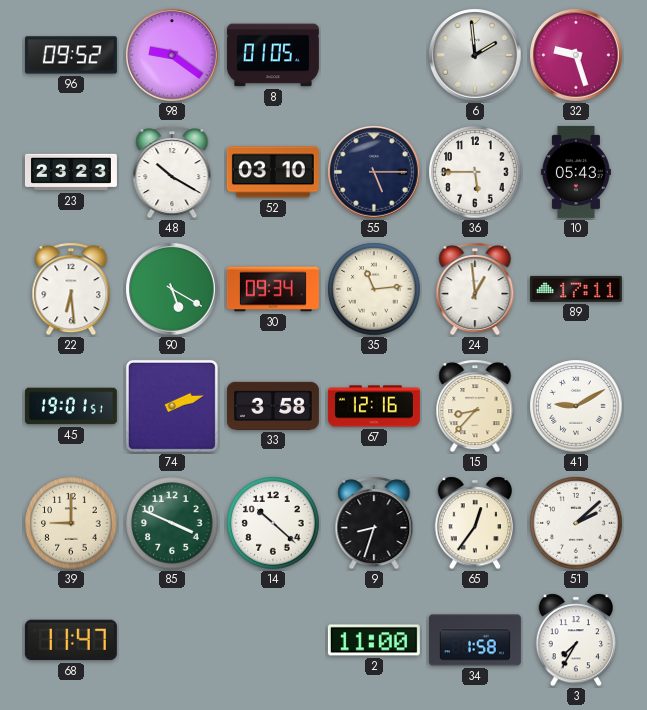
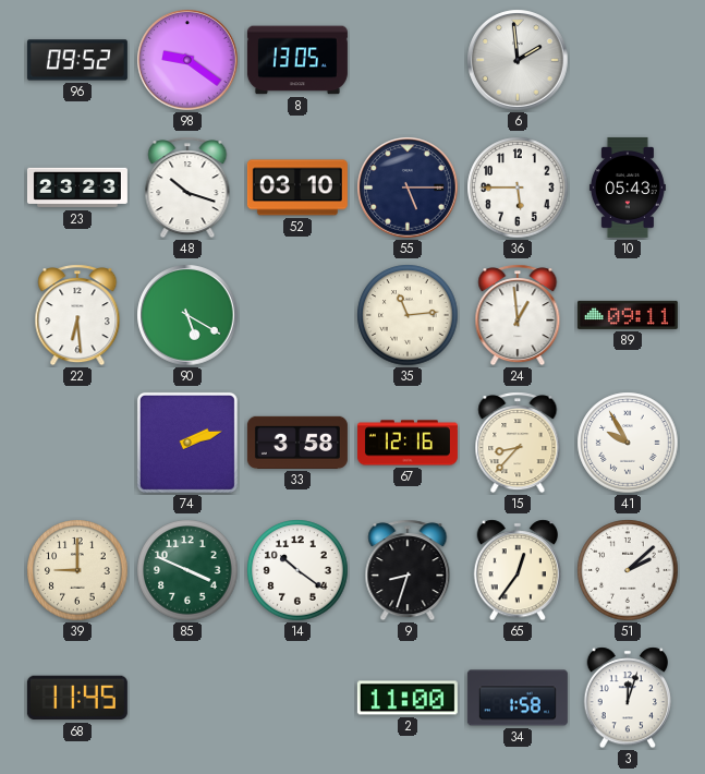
8: 01:05 -> 13:05
32: 9:27 -> none
48: 10:20 -> 10:18
30: 09:34 -> none
89: 17:11 -> 09:11
45: 19:01 -> none
41: 9:10 -> 9:55
14: 10:22 -> 10:21
68: 11:47 -> 11:45
3: 7:35 -> 12:03
